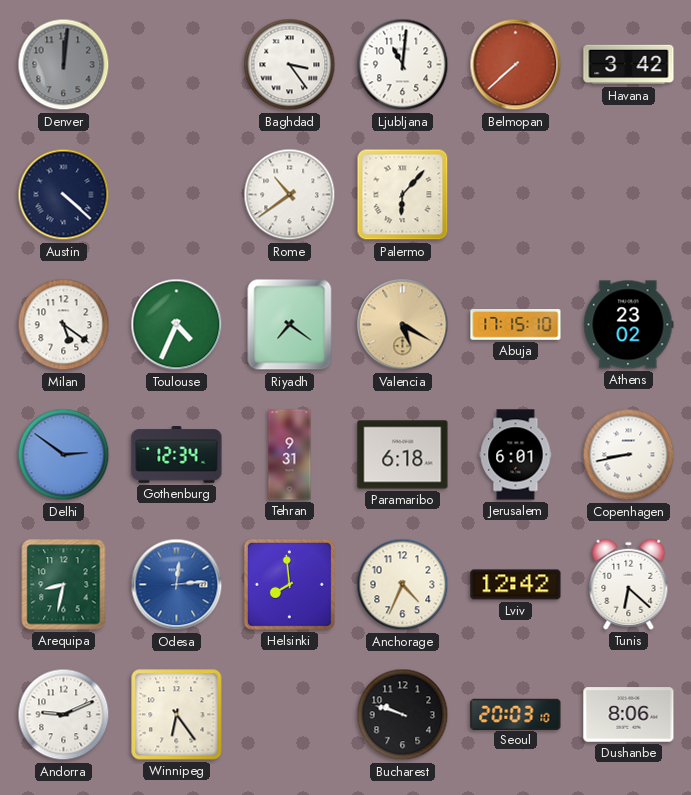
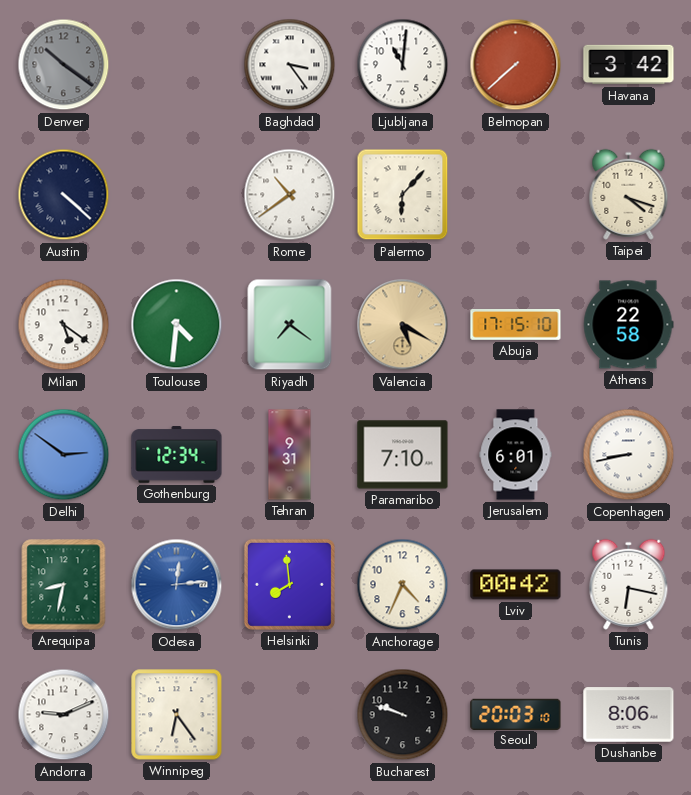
Denver: 12:01 -> 10:21
Taipei: none -> 4:18
Toulouse: 4:34 -> 4:31
Athens: 23:02 -> 22:58
Paramaribo: 6:18 -> 7:10
Lviv: 12:42 -> 00:42
Tunis: 6:22 -> 6:17
